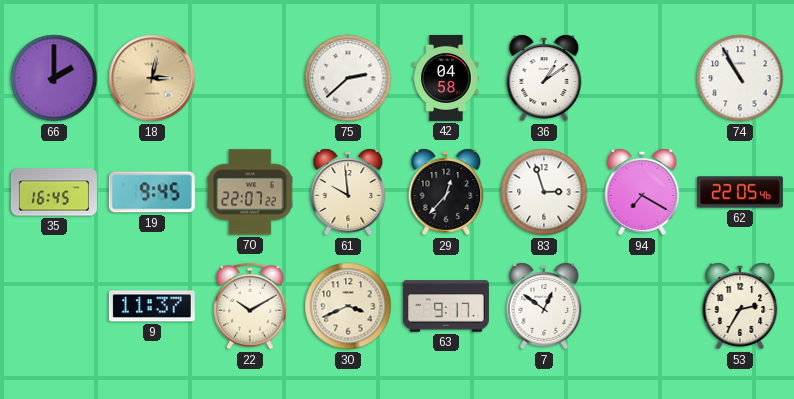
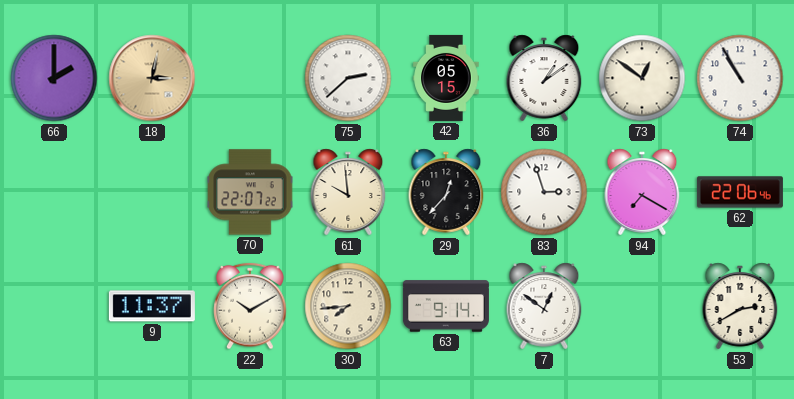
42: 04:58 -> 05:15
73: none -> 12:51
35: 16:45 -> none
19: 9:45 -> none
62: 22:05 -> 22:06
30: 3:41 -> 7:44
63: 9:17 -> 9:14
53: 2:35 -> 2:40
